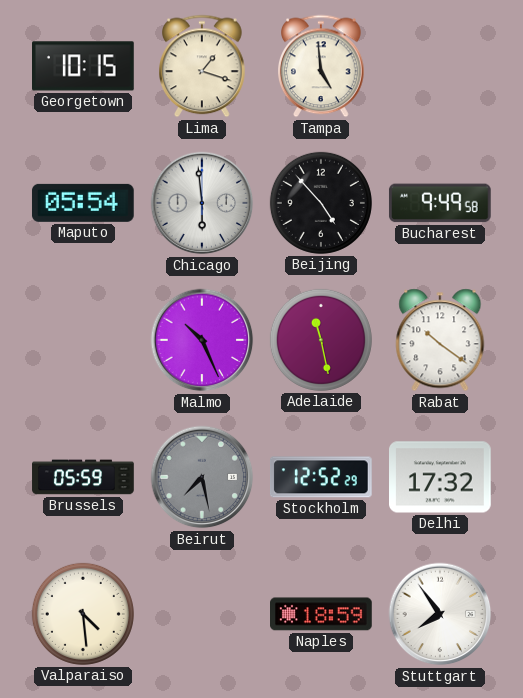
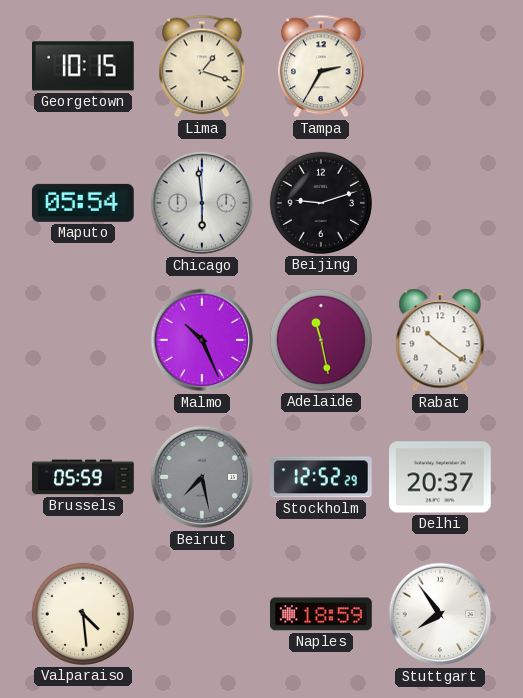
Tampa: 4:59 -> 2:35
Beijing: 4:53 -> 9:12
Bucharest: 9:49 -> none
Delhi: 17:32 -> 20:37
